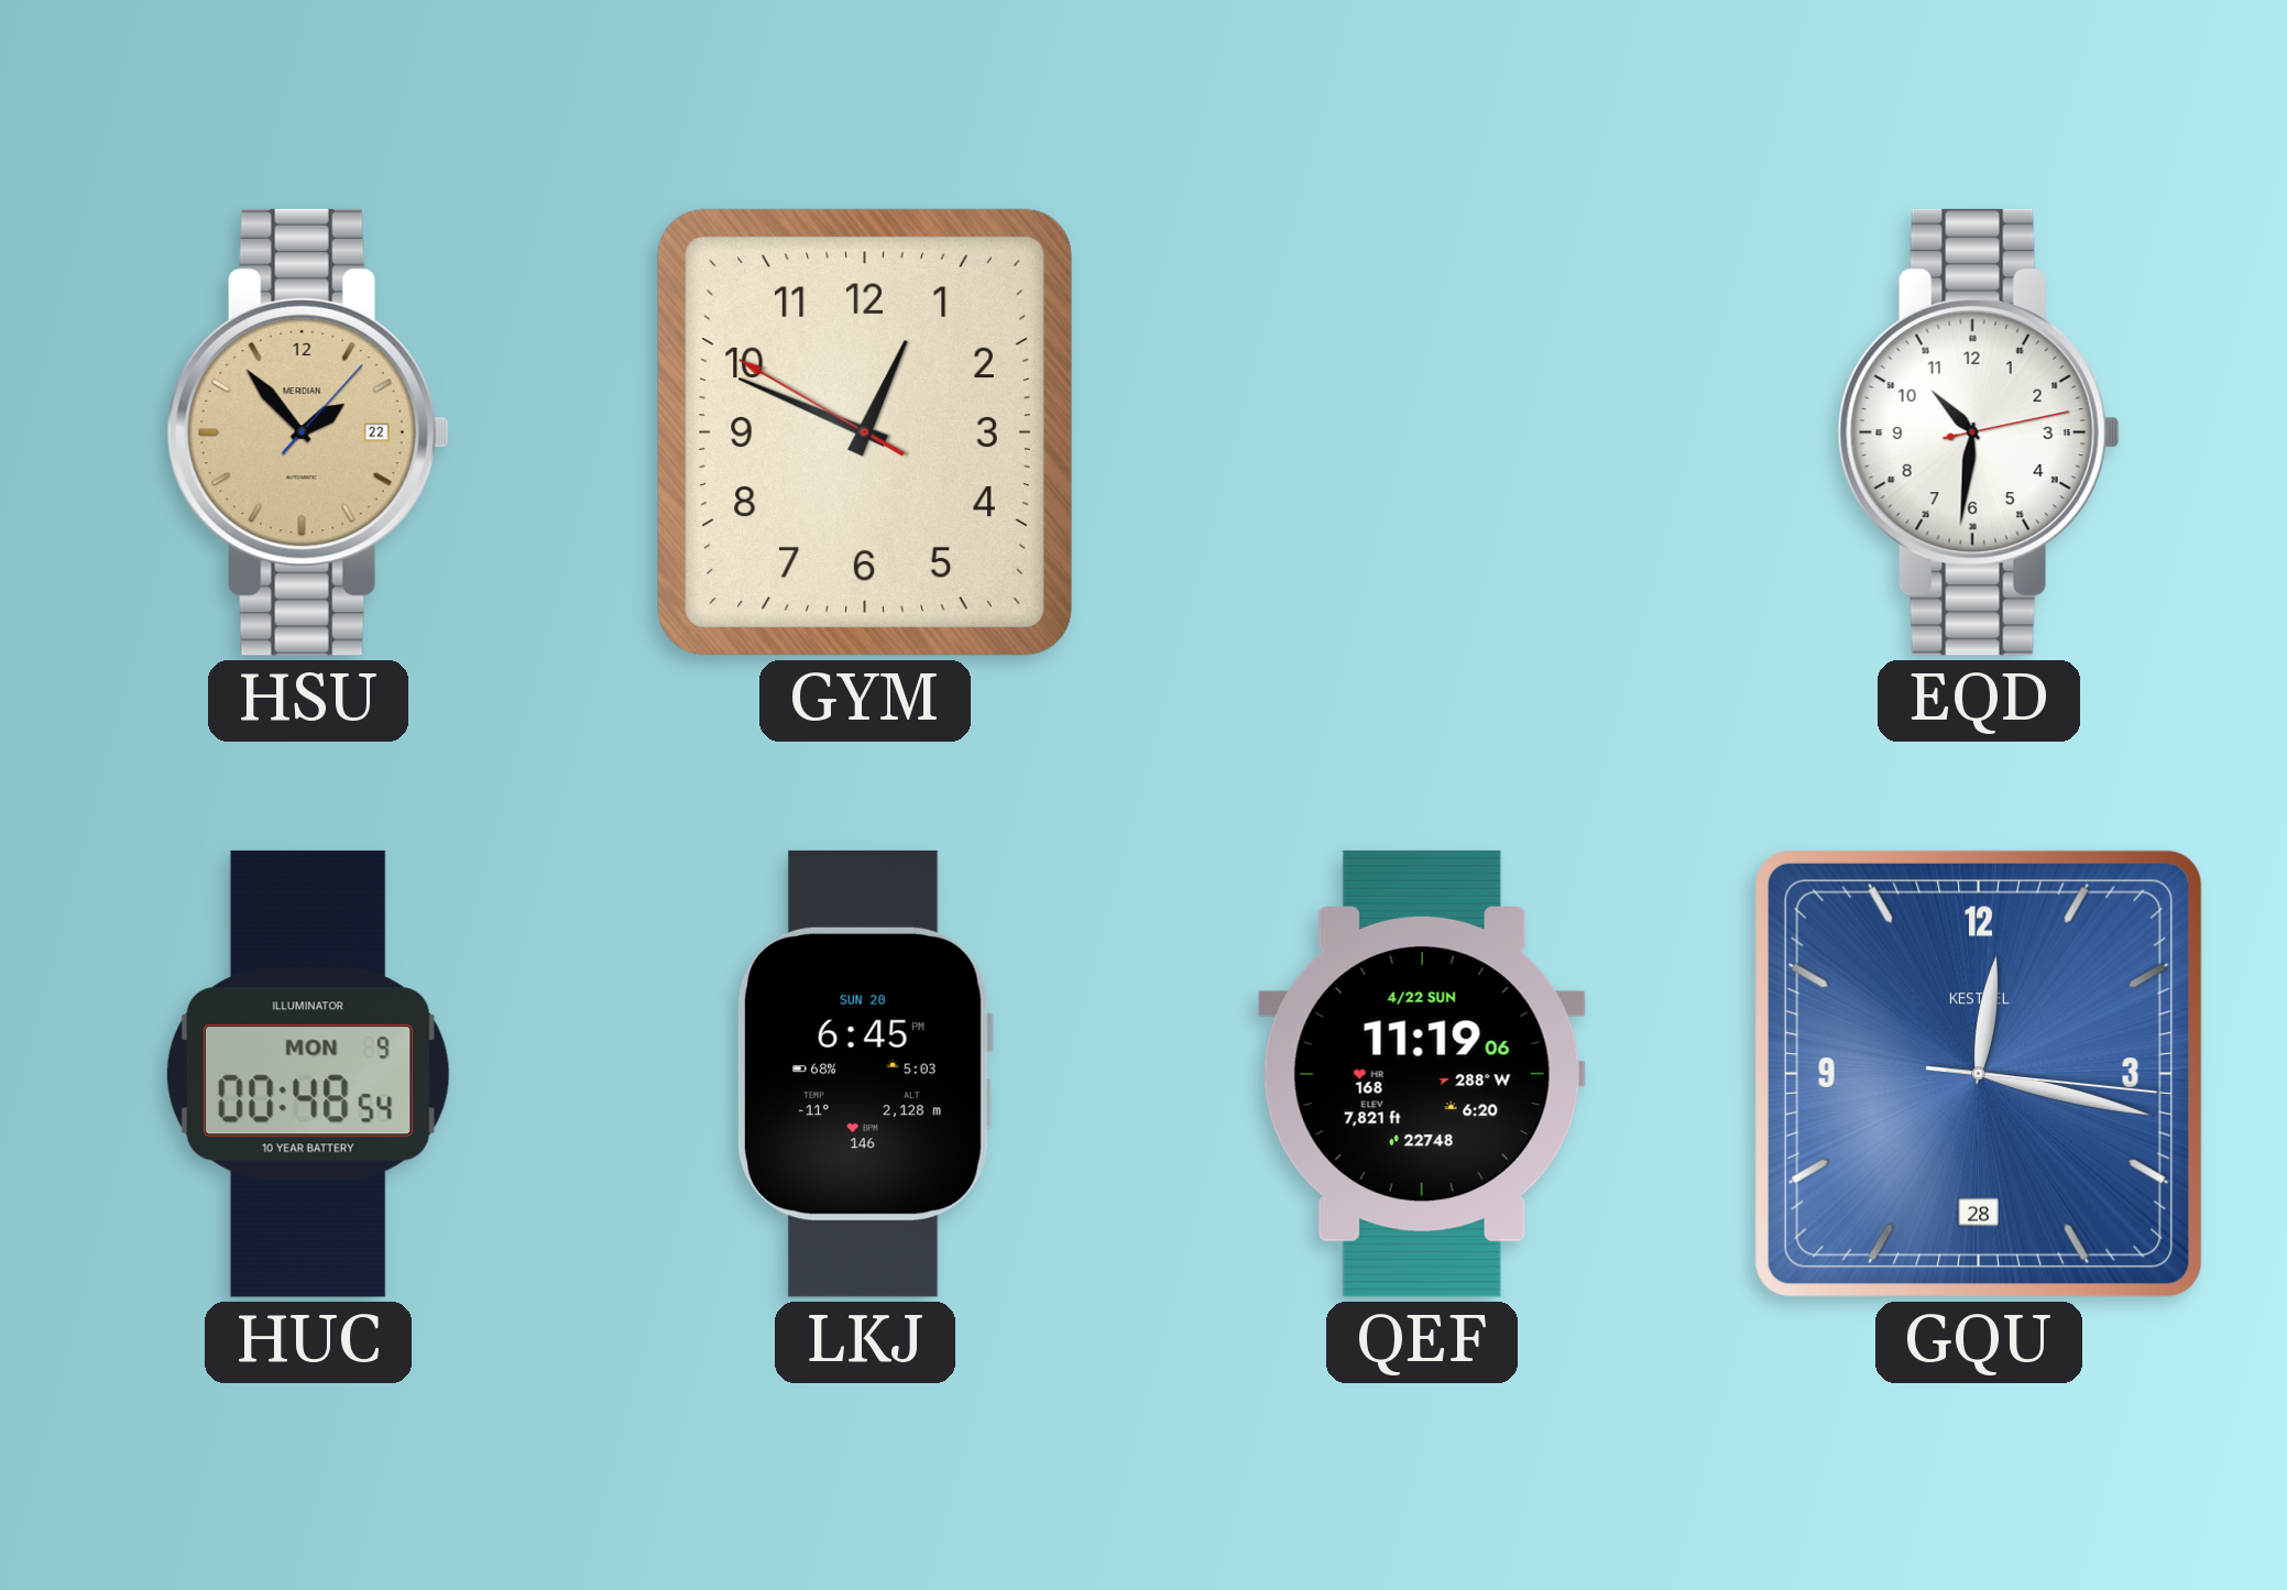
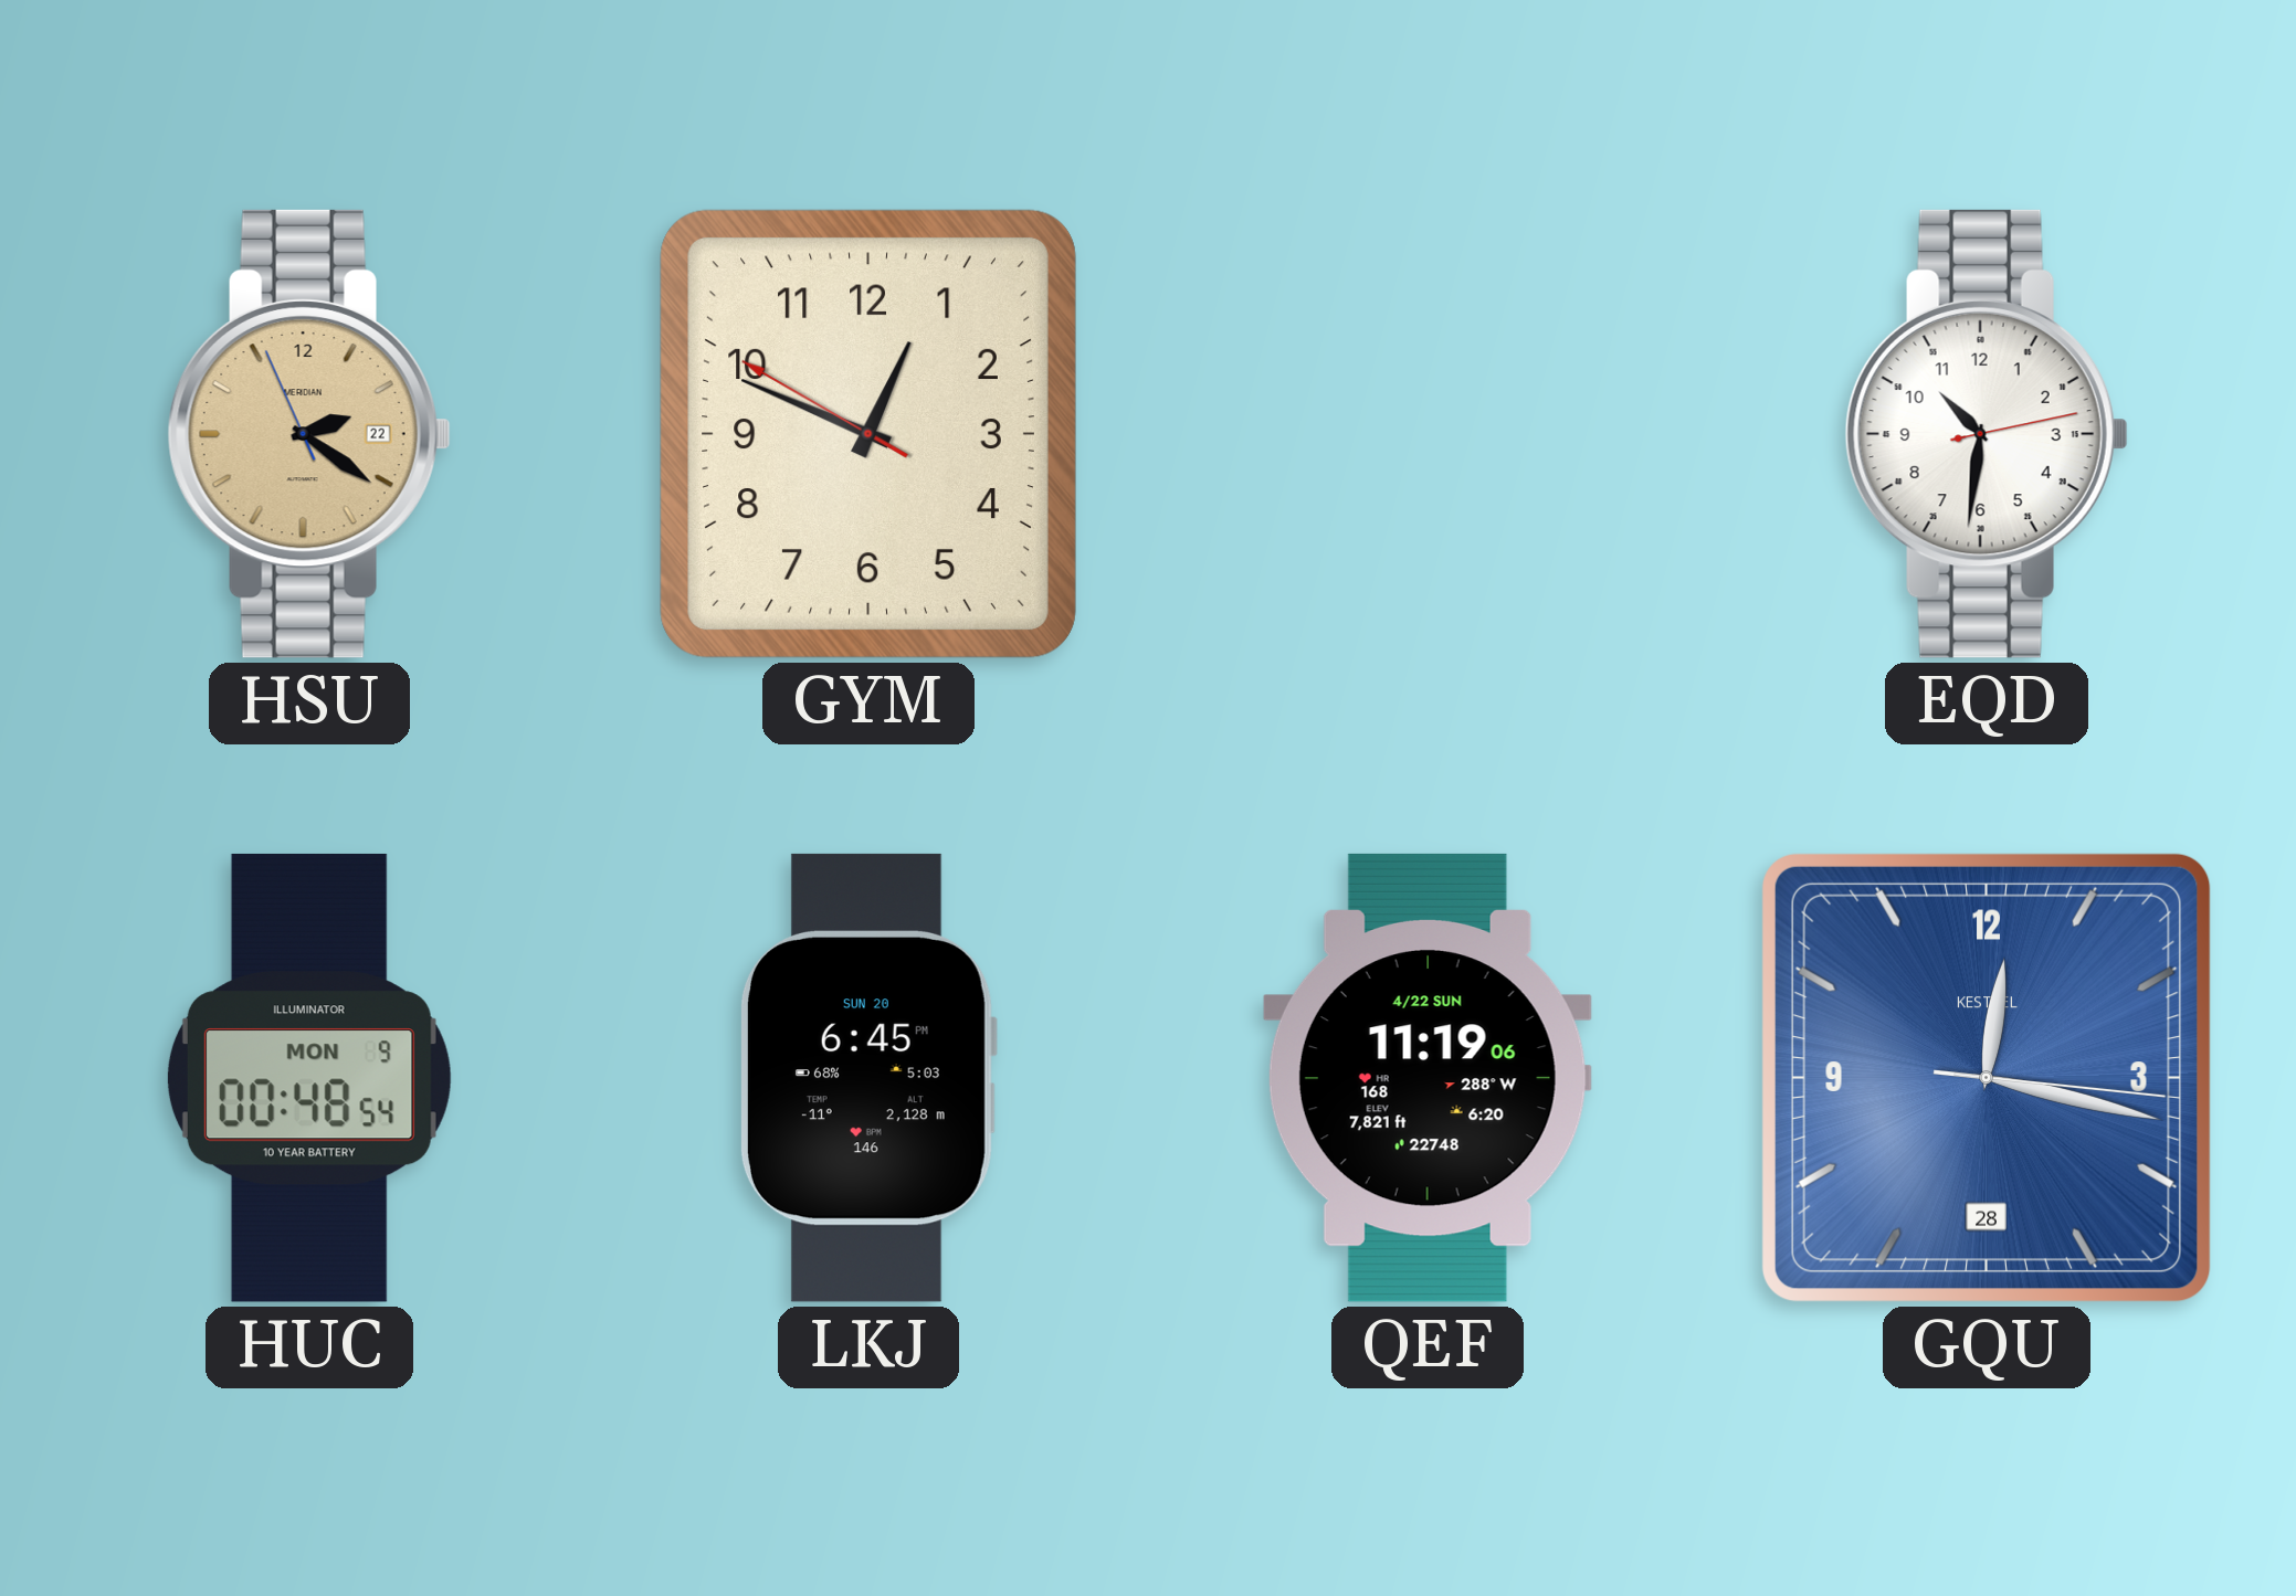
HSU: 1:53 -> 2:20
